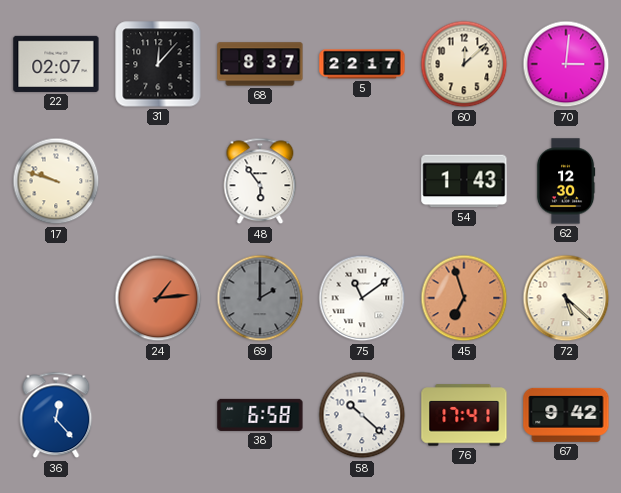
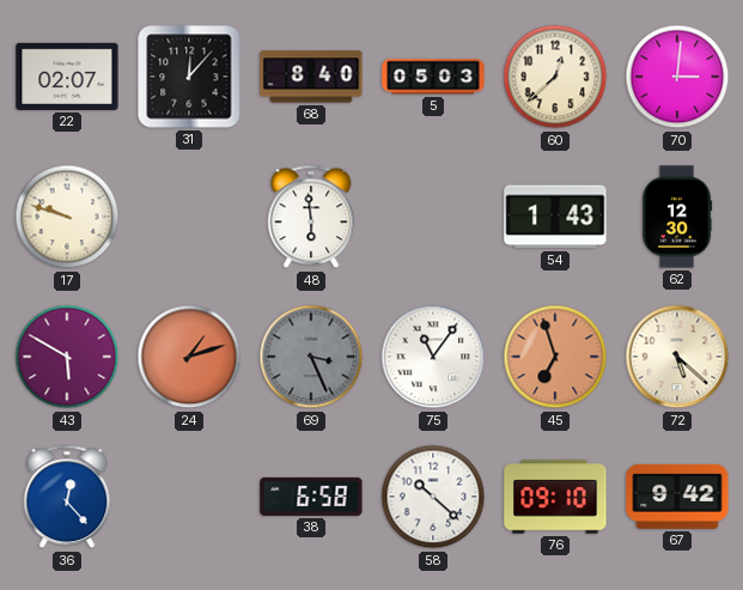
68: 8:37 -> 8:40
5: 22:17 -> 05:03
60: 12:08 -> 12:38
48: 5:54 -> 5:59
43: none -> 5:50
24: 1:14 -> 1:12
69: 2:00 -> 3:26
75: 11:09 -> 11:06
76: 17:41 -> 09:10
